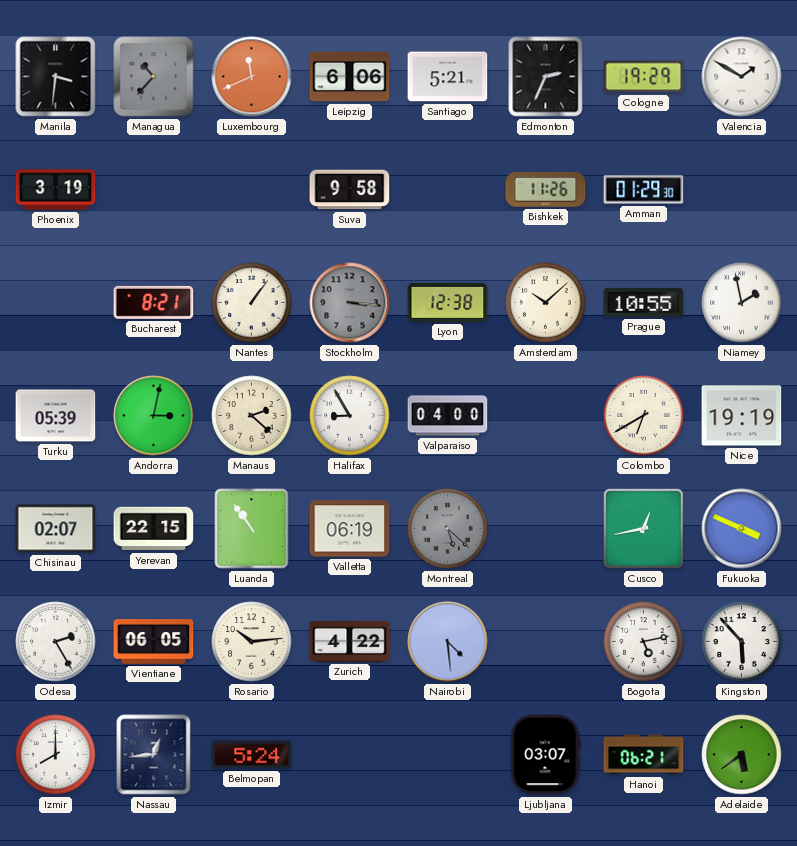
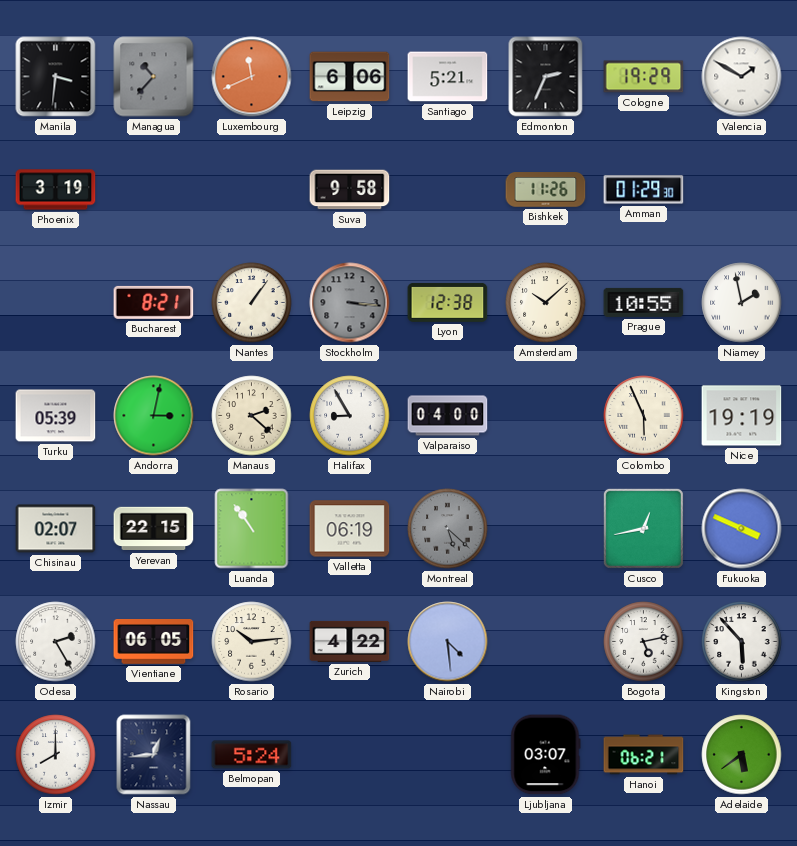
Colombo: 6:40 -> 5:56
